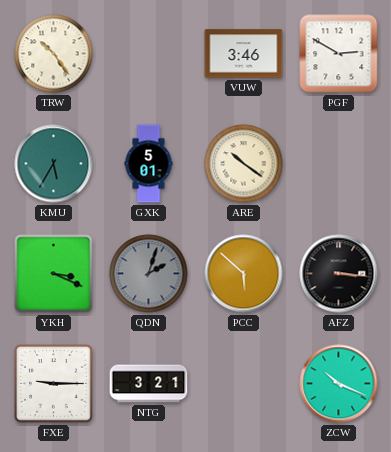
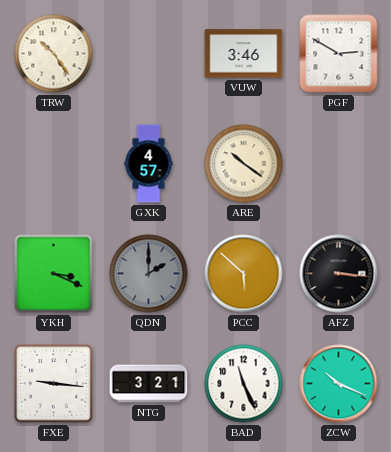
KMU: 5:35 -> none
GXK: 5:01 -> 4:57
QDN: 2:03 -> 2:00
FXE: 9:15 -> 9:16
BAD: none -> 11:26
